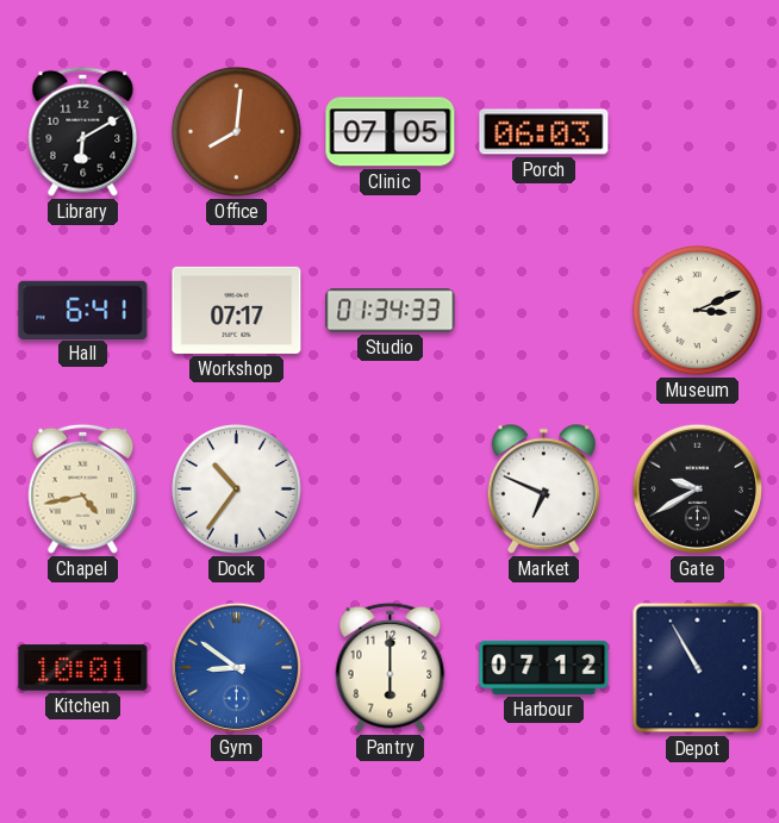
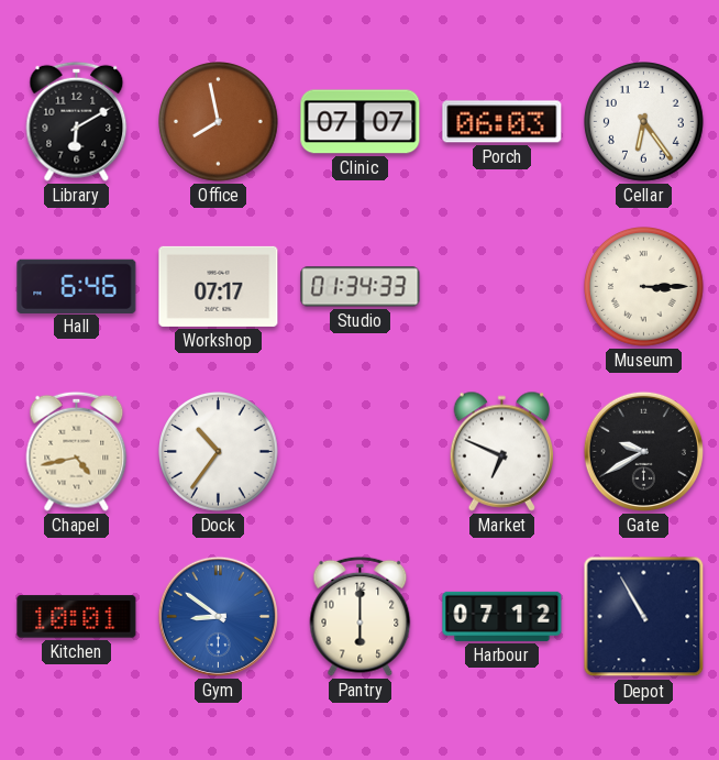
Office: 8:01 -> 7:58
Clinic: 07:05 -> 07:07
Cellar: none -> 6:24
Hall: 6:41 -> 6:46
Museum: 3:11 -> 3:15
